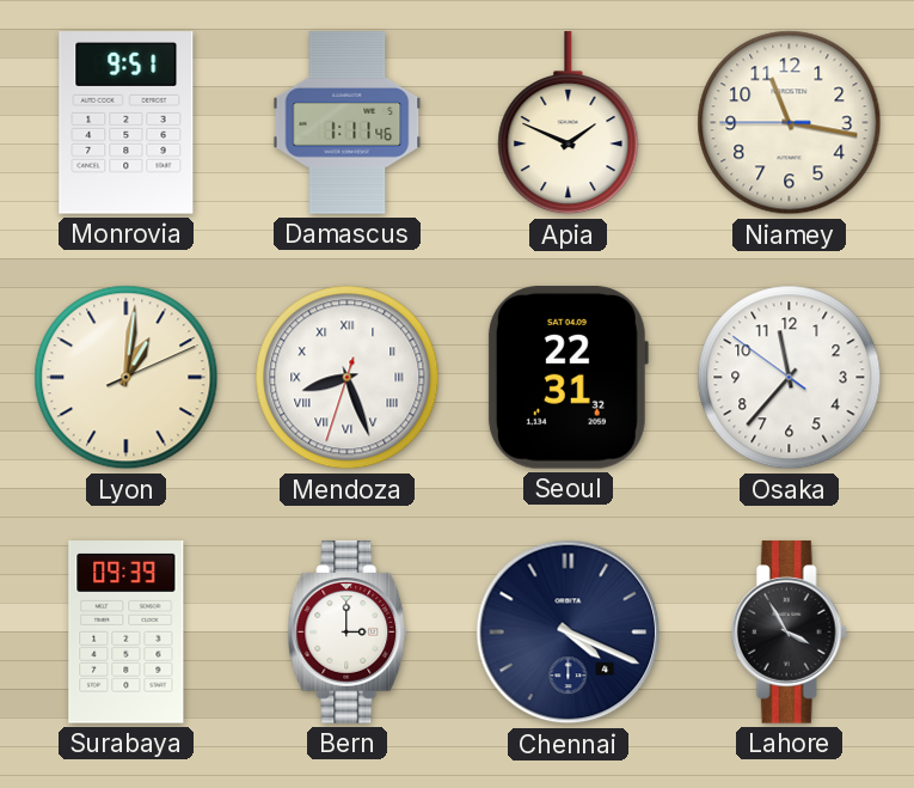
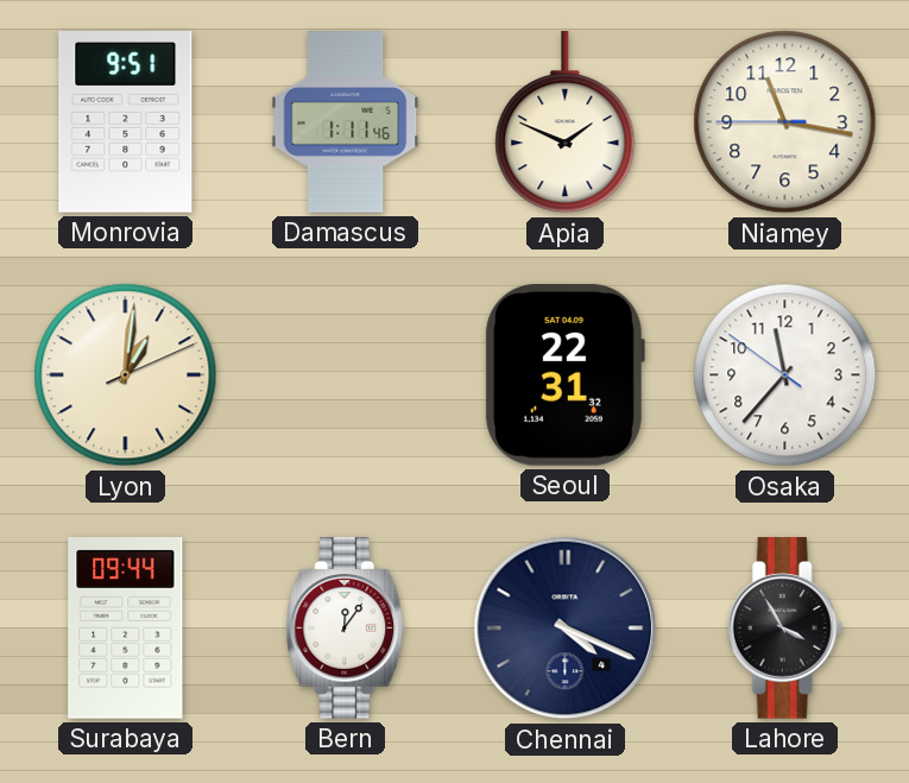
Mendoza: 8:26 -> none
Surabaya: 09:39 -> 09:44
Bern: 3:00 -> 12:06
